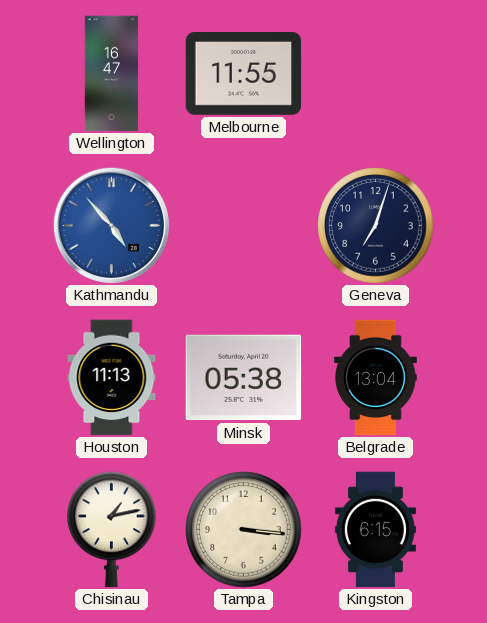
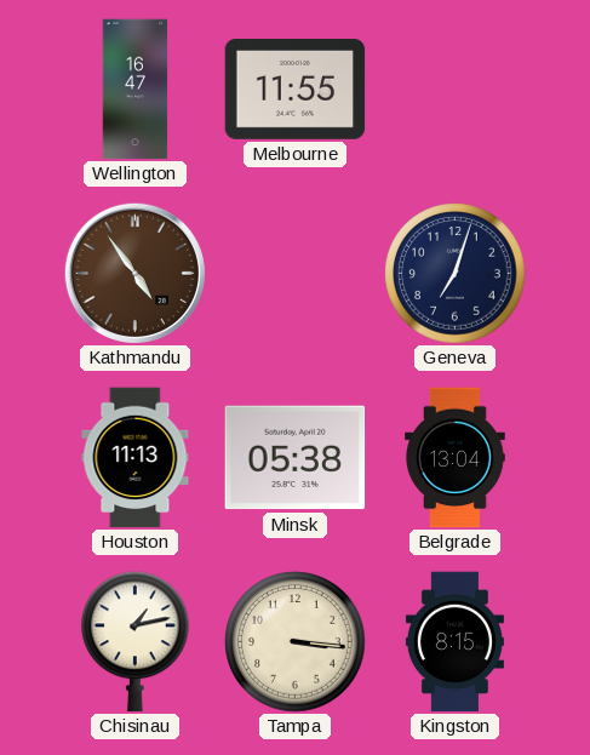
Kathmandu: 4:53 -> 4:54
Kathmandu dial: blue -> brown
Kingston: 6:15 -> 8:15
